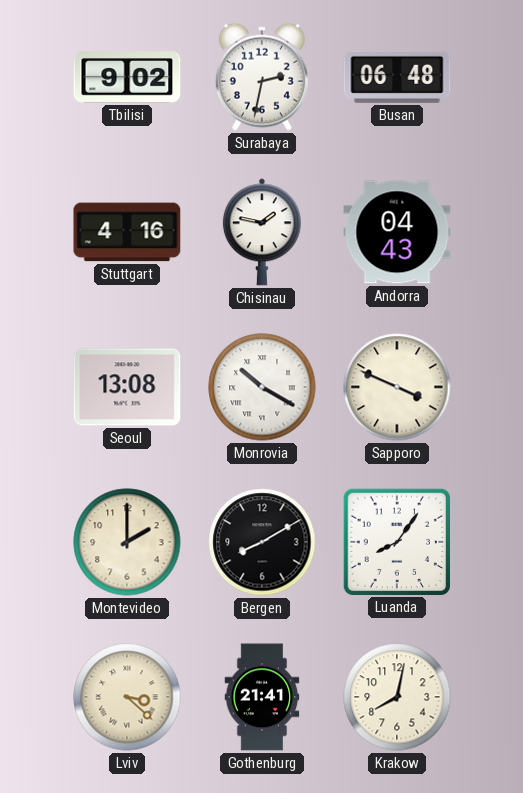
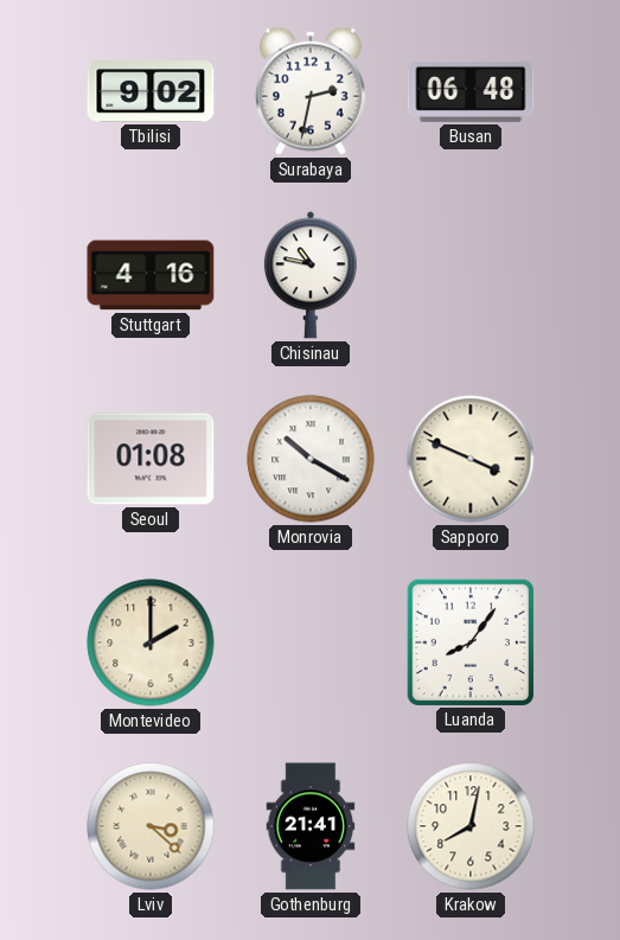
Chisinau: 1:47 -> 10:47
Andorra: 04:43 -> none
Seoul: 13:08 -> 01:08
Bergen: 8:10 -> none
